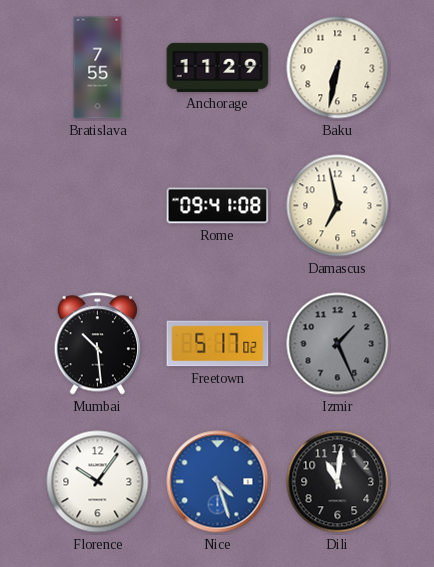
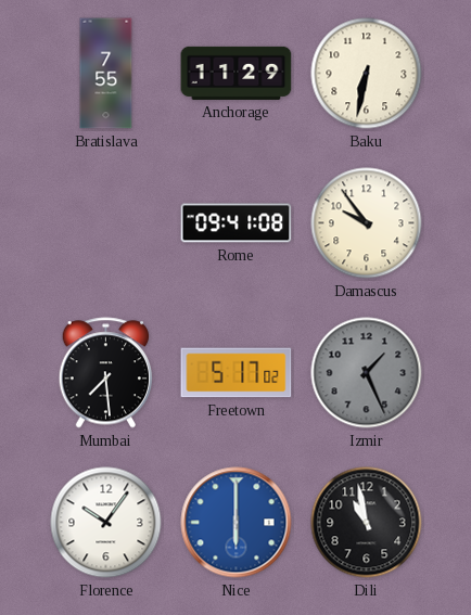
Damascus: 6:58 -> 9:54
Mumbai: 10:29 -> 7:29
Nice: 4:27 -> 6:00
Dili: 11:01 -> 10:58
